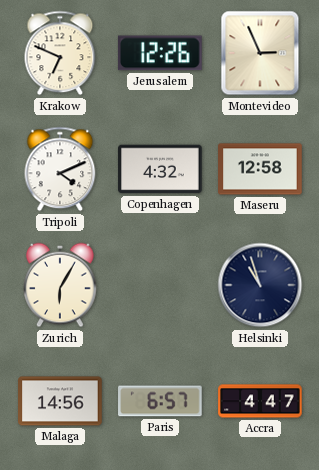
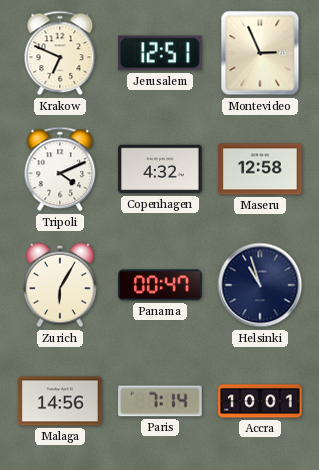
Jerusalem: 12:26 -> 12:51
Panama: none -> 00:47
Paris: 6:57 -> 7:14
Accra: 4:47 -> 10:01
